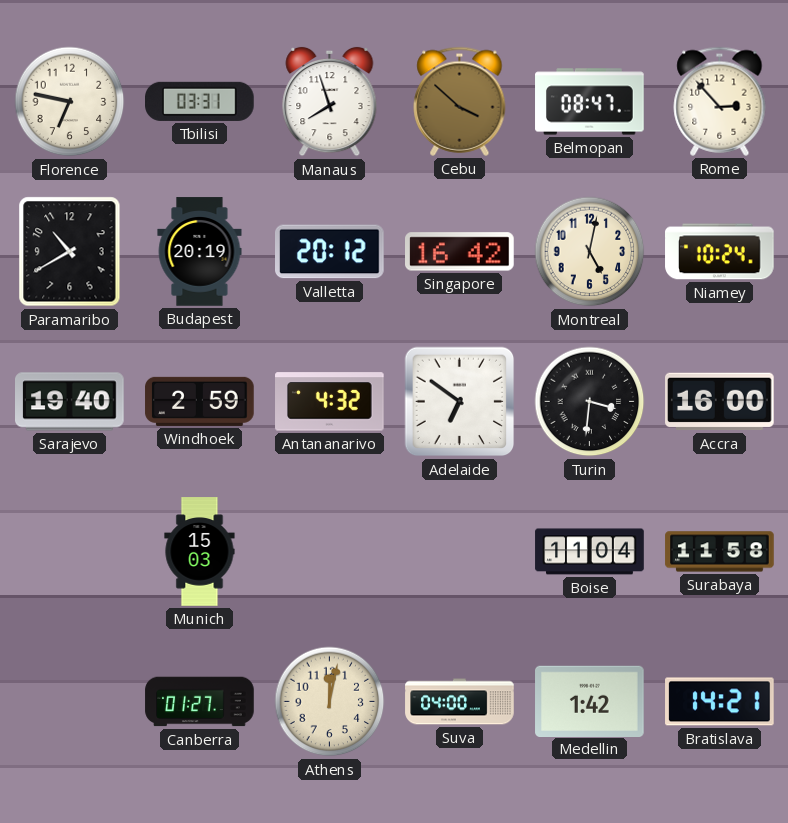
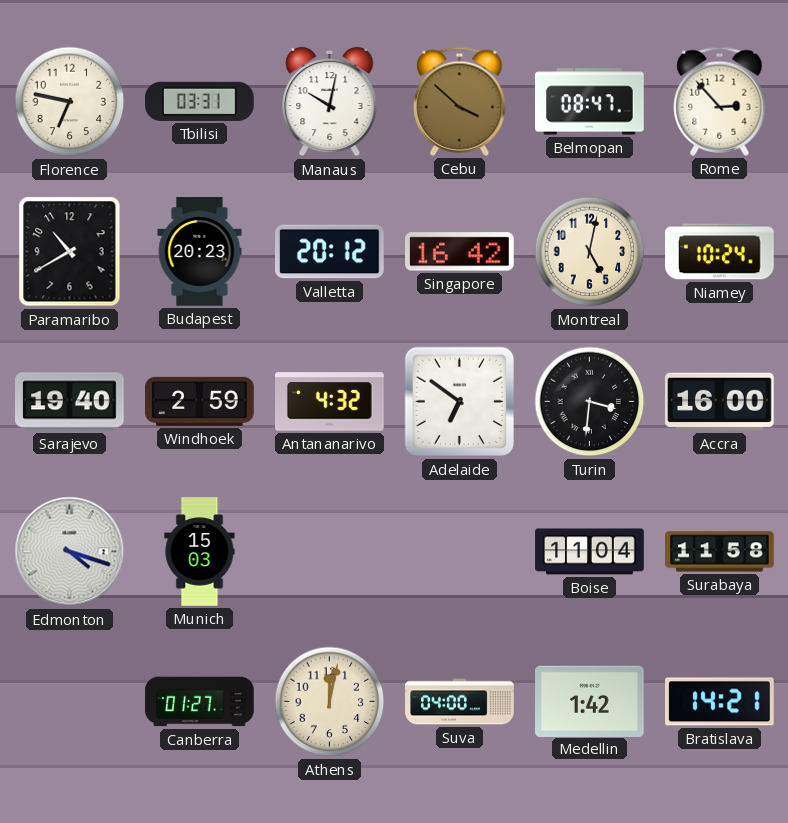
Manaus: 7:57 -> 10:02
Budapest: 20:19 -> 20:23
Edmonton: none -> 4:18
